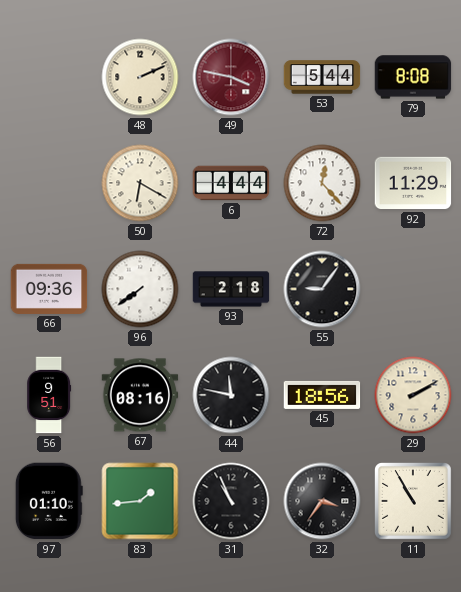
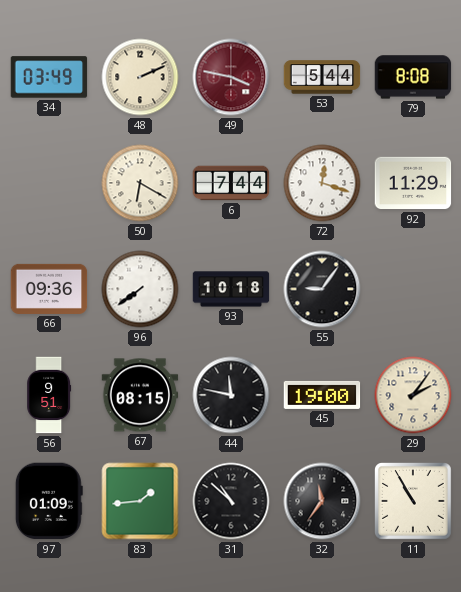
34: none -> 03:49
6: 4:44 -> 7:44
72: 12:23 -> 12:18
93: 2:18 -> 10:18
67: 08:16 -> 08:15
45: 18:56 -> 19:00
29: 2:10 -> 2:06
97: 01:10 -> 01:09
31: 10:56 -> 10:52
32: 3:36 -> 11:36
